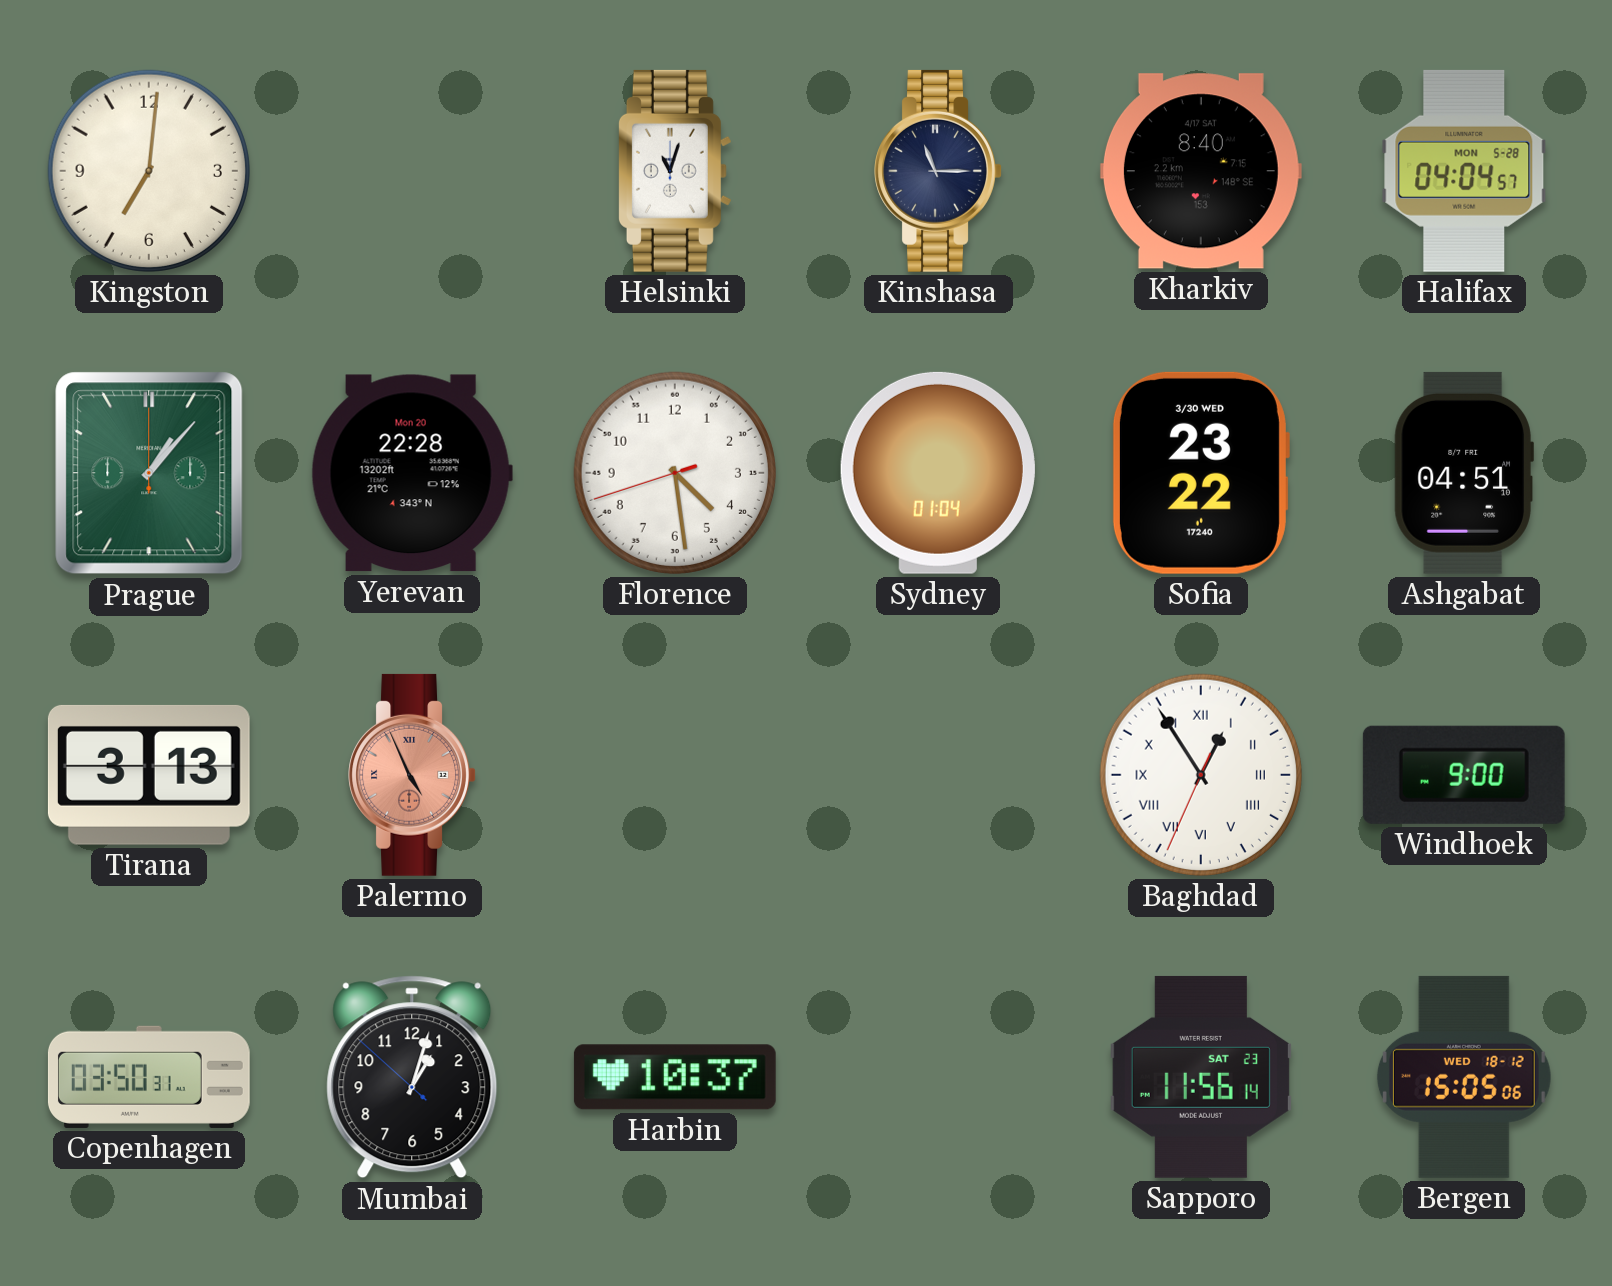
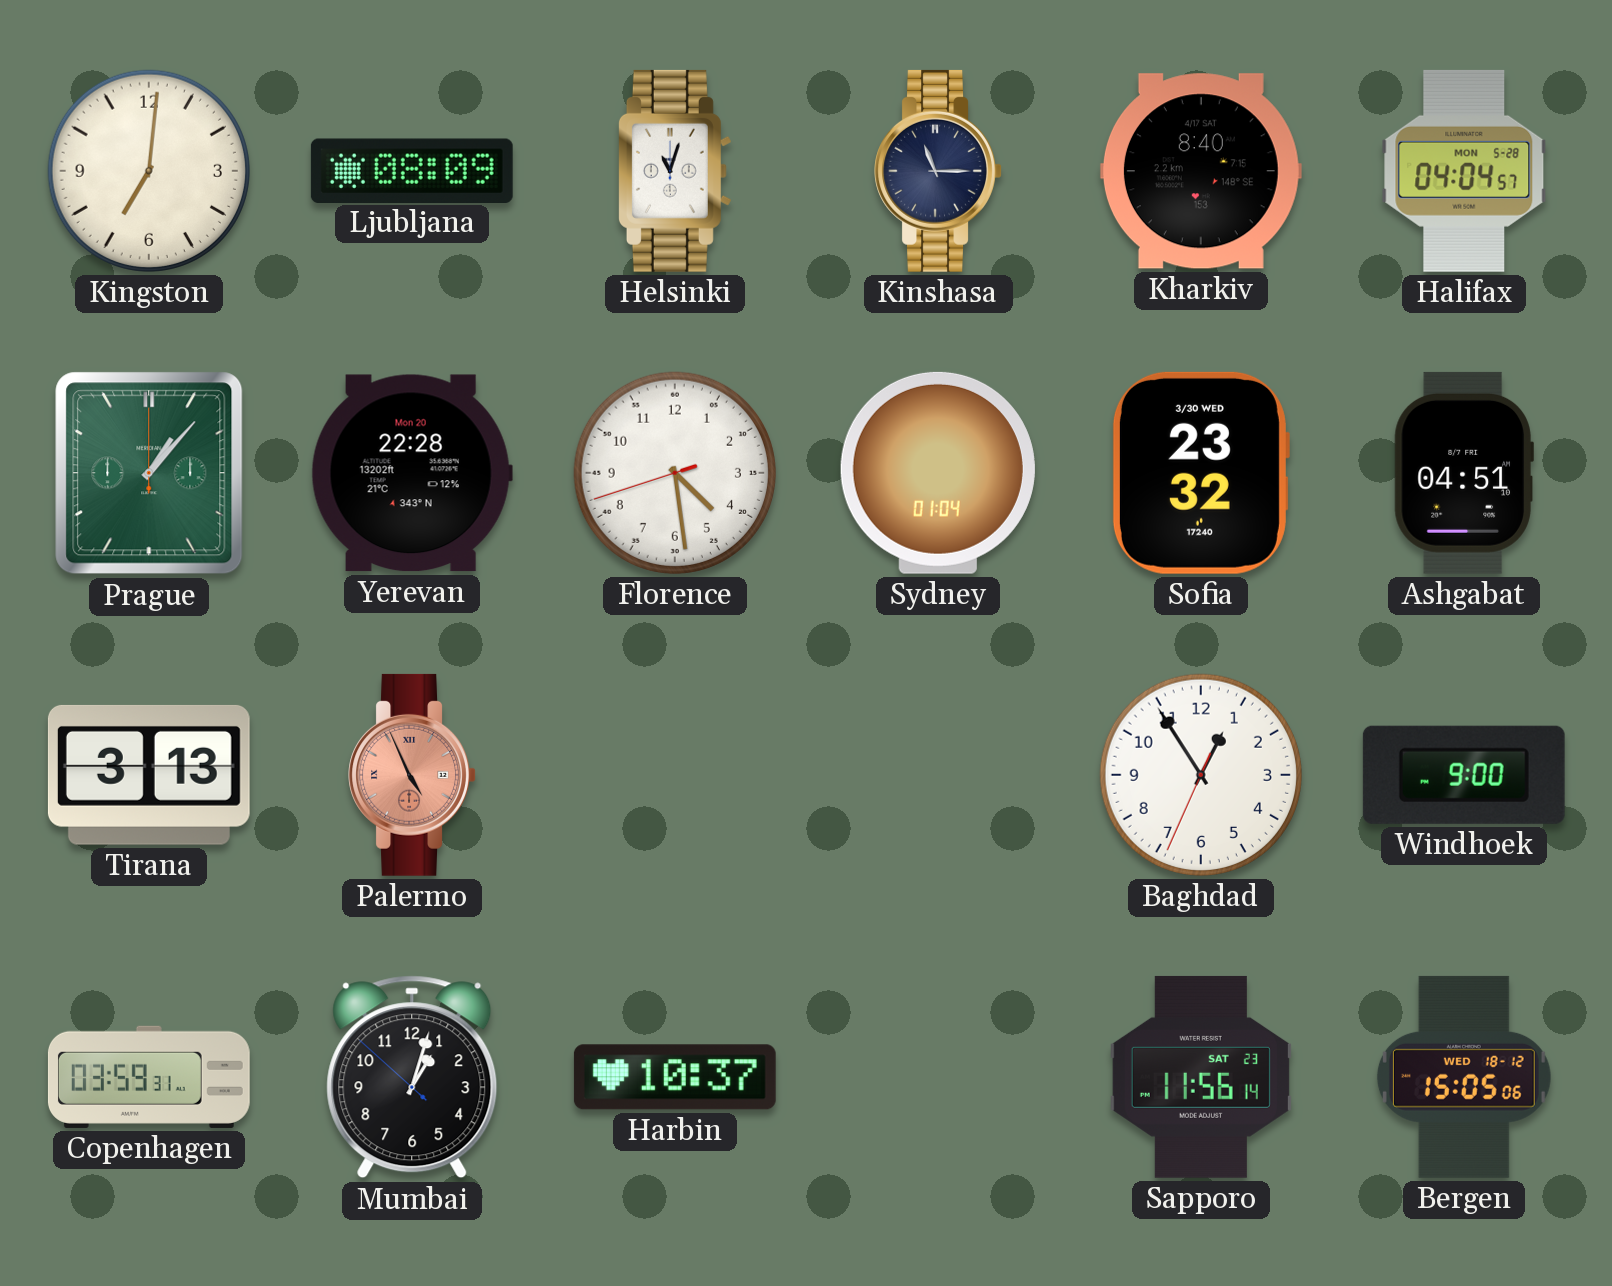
Ljubljana: none -> 08:09
Sofia: 23:22 -> 23:32
Baghdad numerals: Roman -> Arabic
Copenhagen: 03:50 -> 03:59
